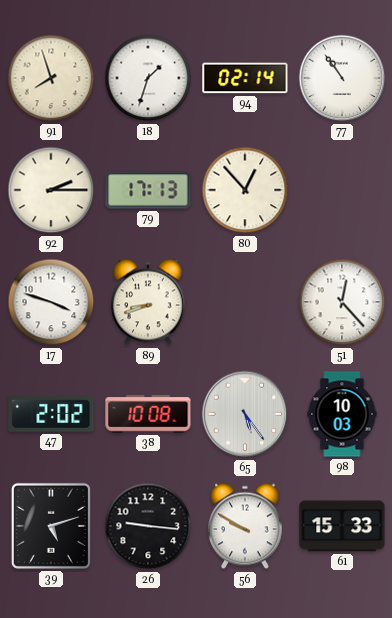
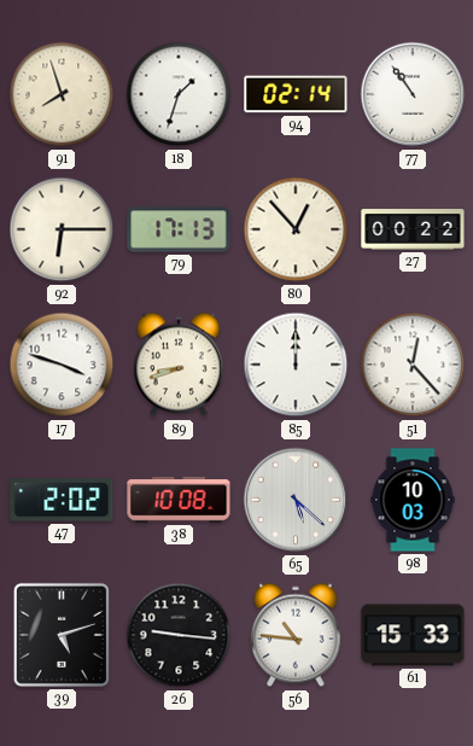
92: 2:15 -> 6:15
27: none -> 00:22
85: none -> 12:00
65: 5:24 -> 5:22
56: 9:50 -> 10:46
